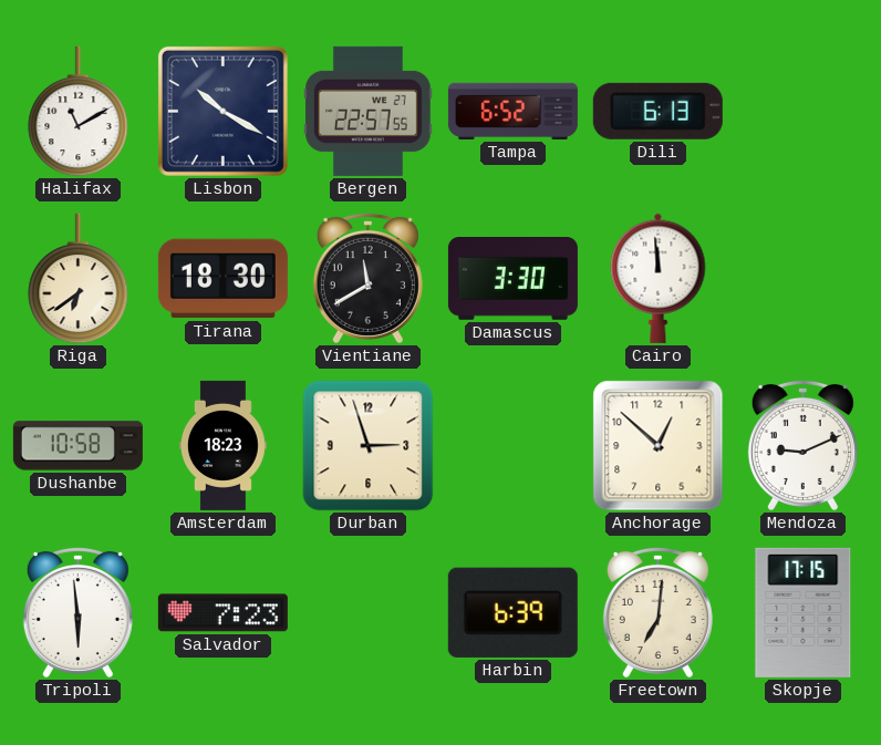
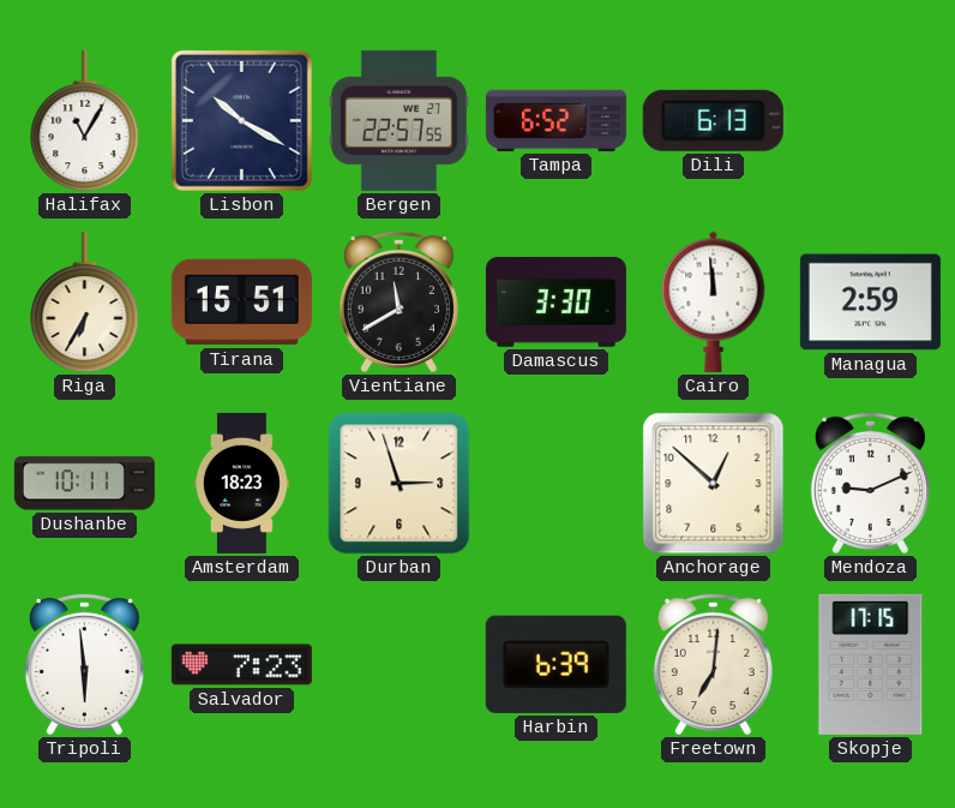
Halifax: 11:10 -> 11:05
Riga: 6:39 -> 6:35
Tirana: 18:30 -> 15:51
Managua: none -> 2:59
Dushanbe: 10:58 -> 10:11
